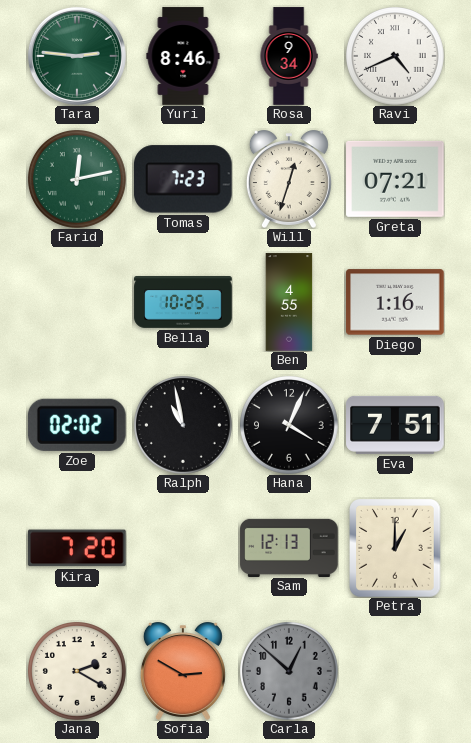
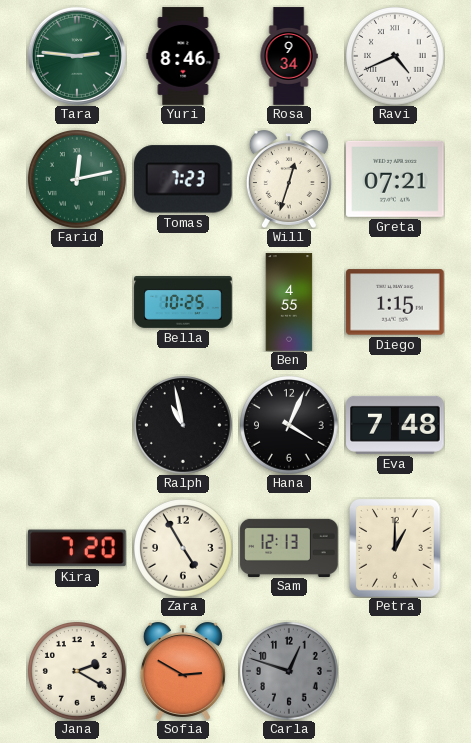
Diego: 1:16 -> 1:15
Zoe: 02:02 -> none
Eva: 7:51 -> 7:48
Zara: none -> 4:55
Carla: 12:52 -> 12:48
